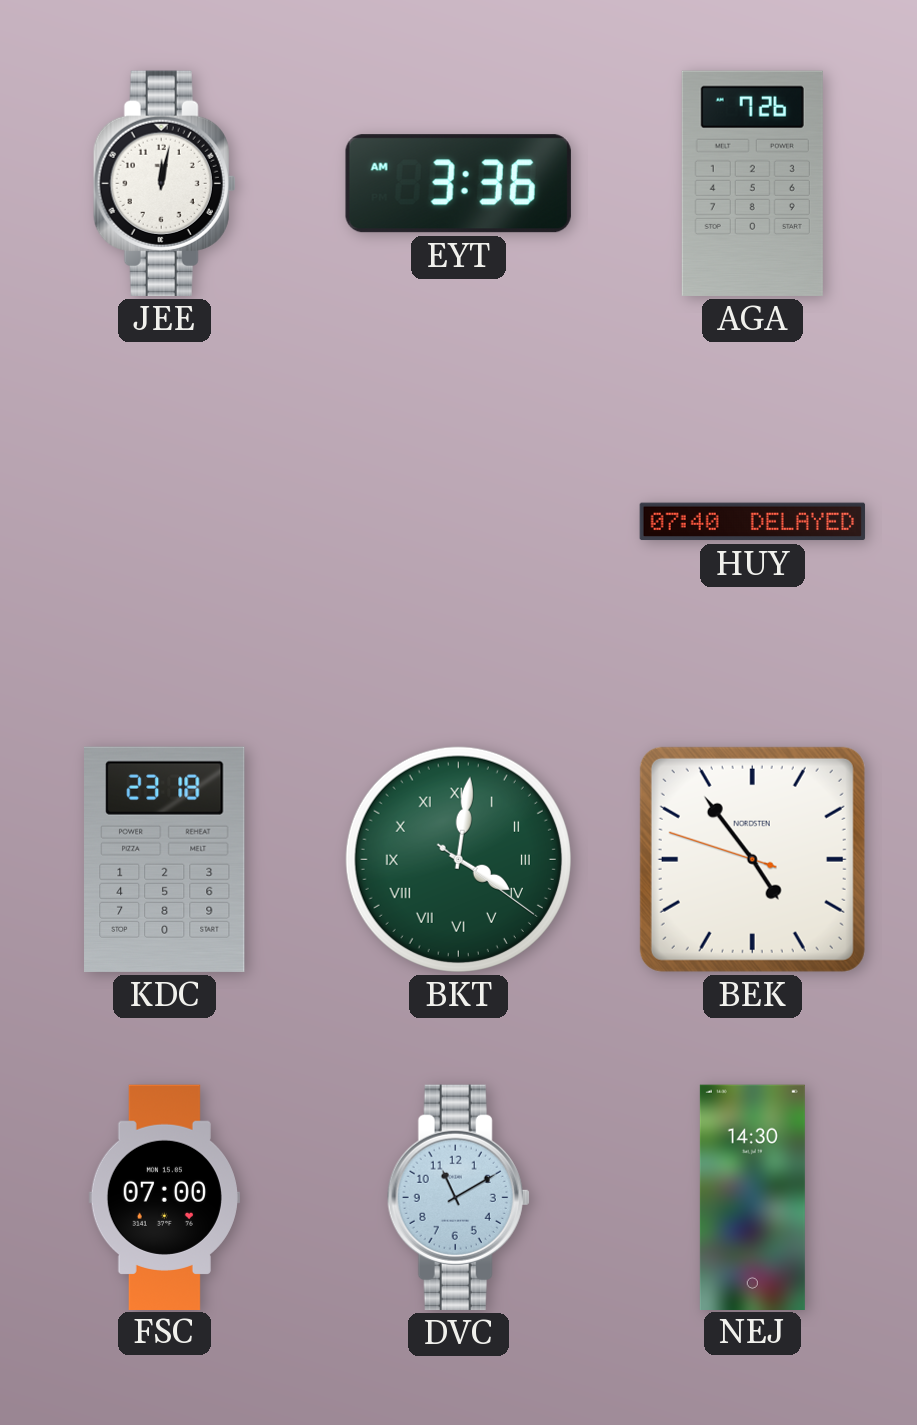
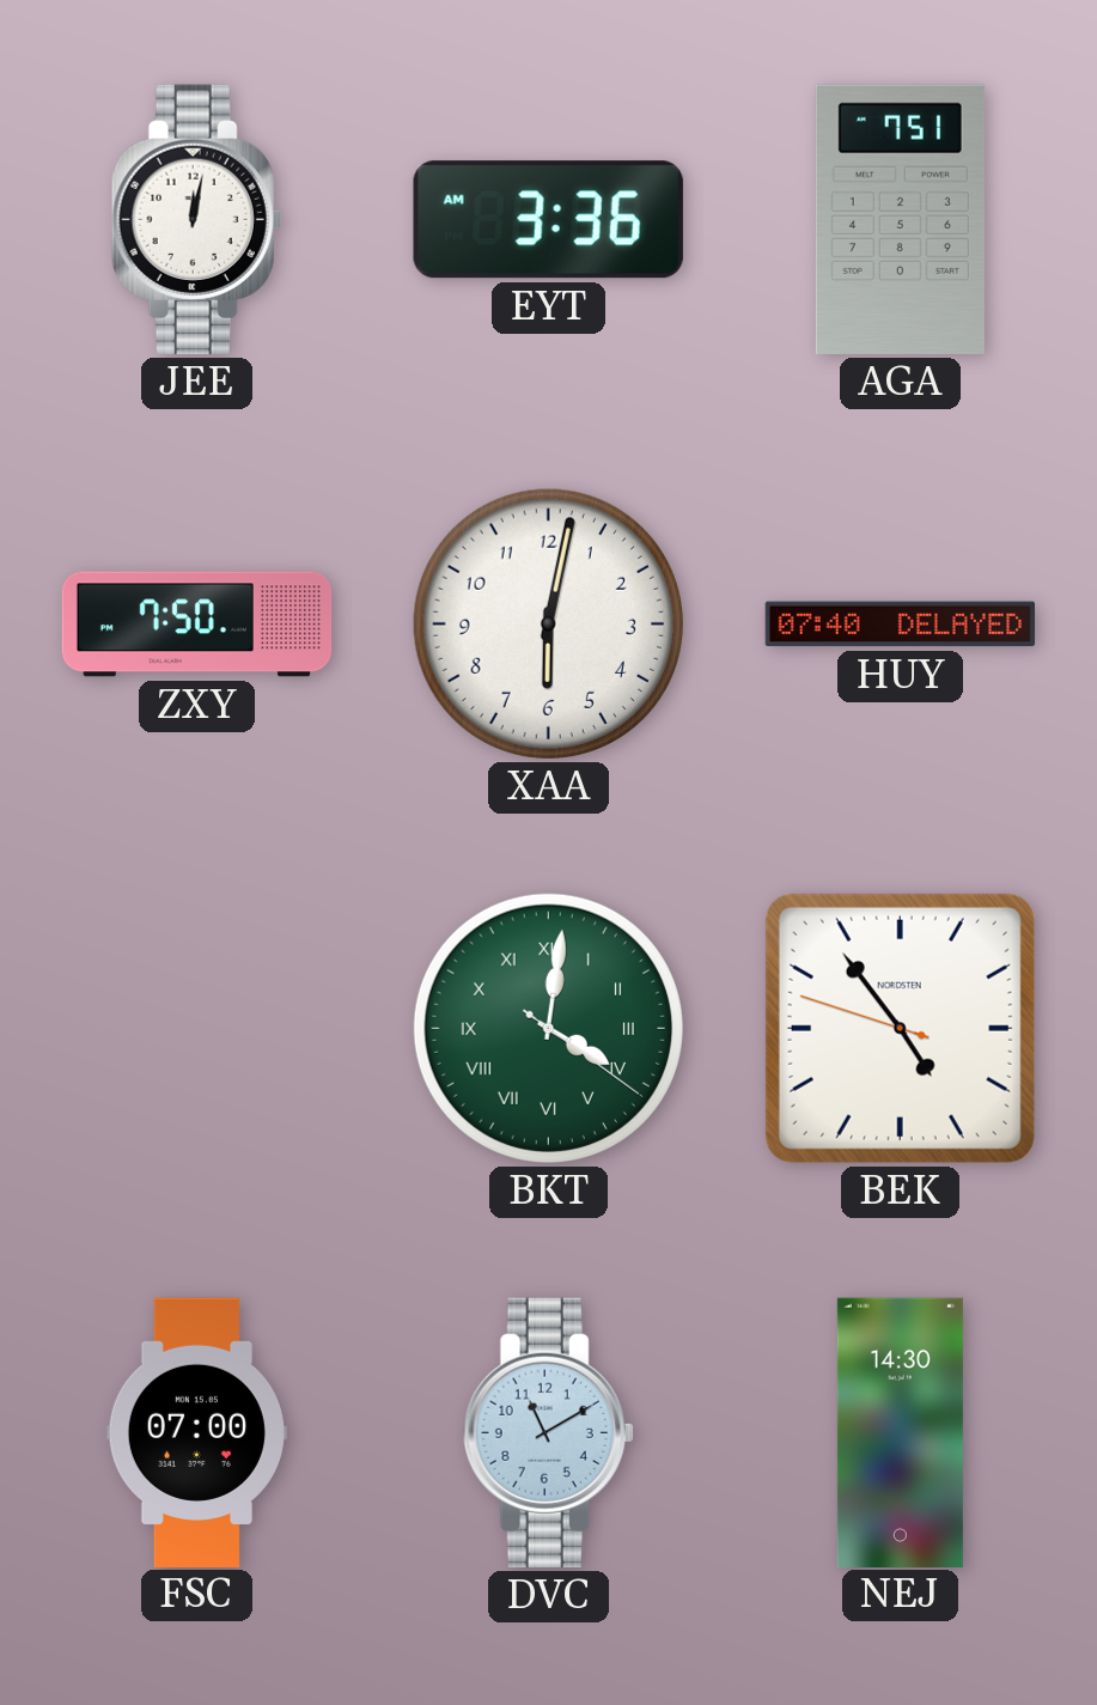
AGA: 7:26 -> 7:51
ZXY: none -> 7:50
XAA: none -> 6:02
KDC: 23:18 -> none
